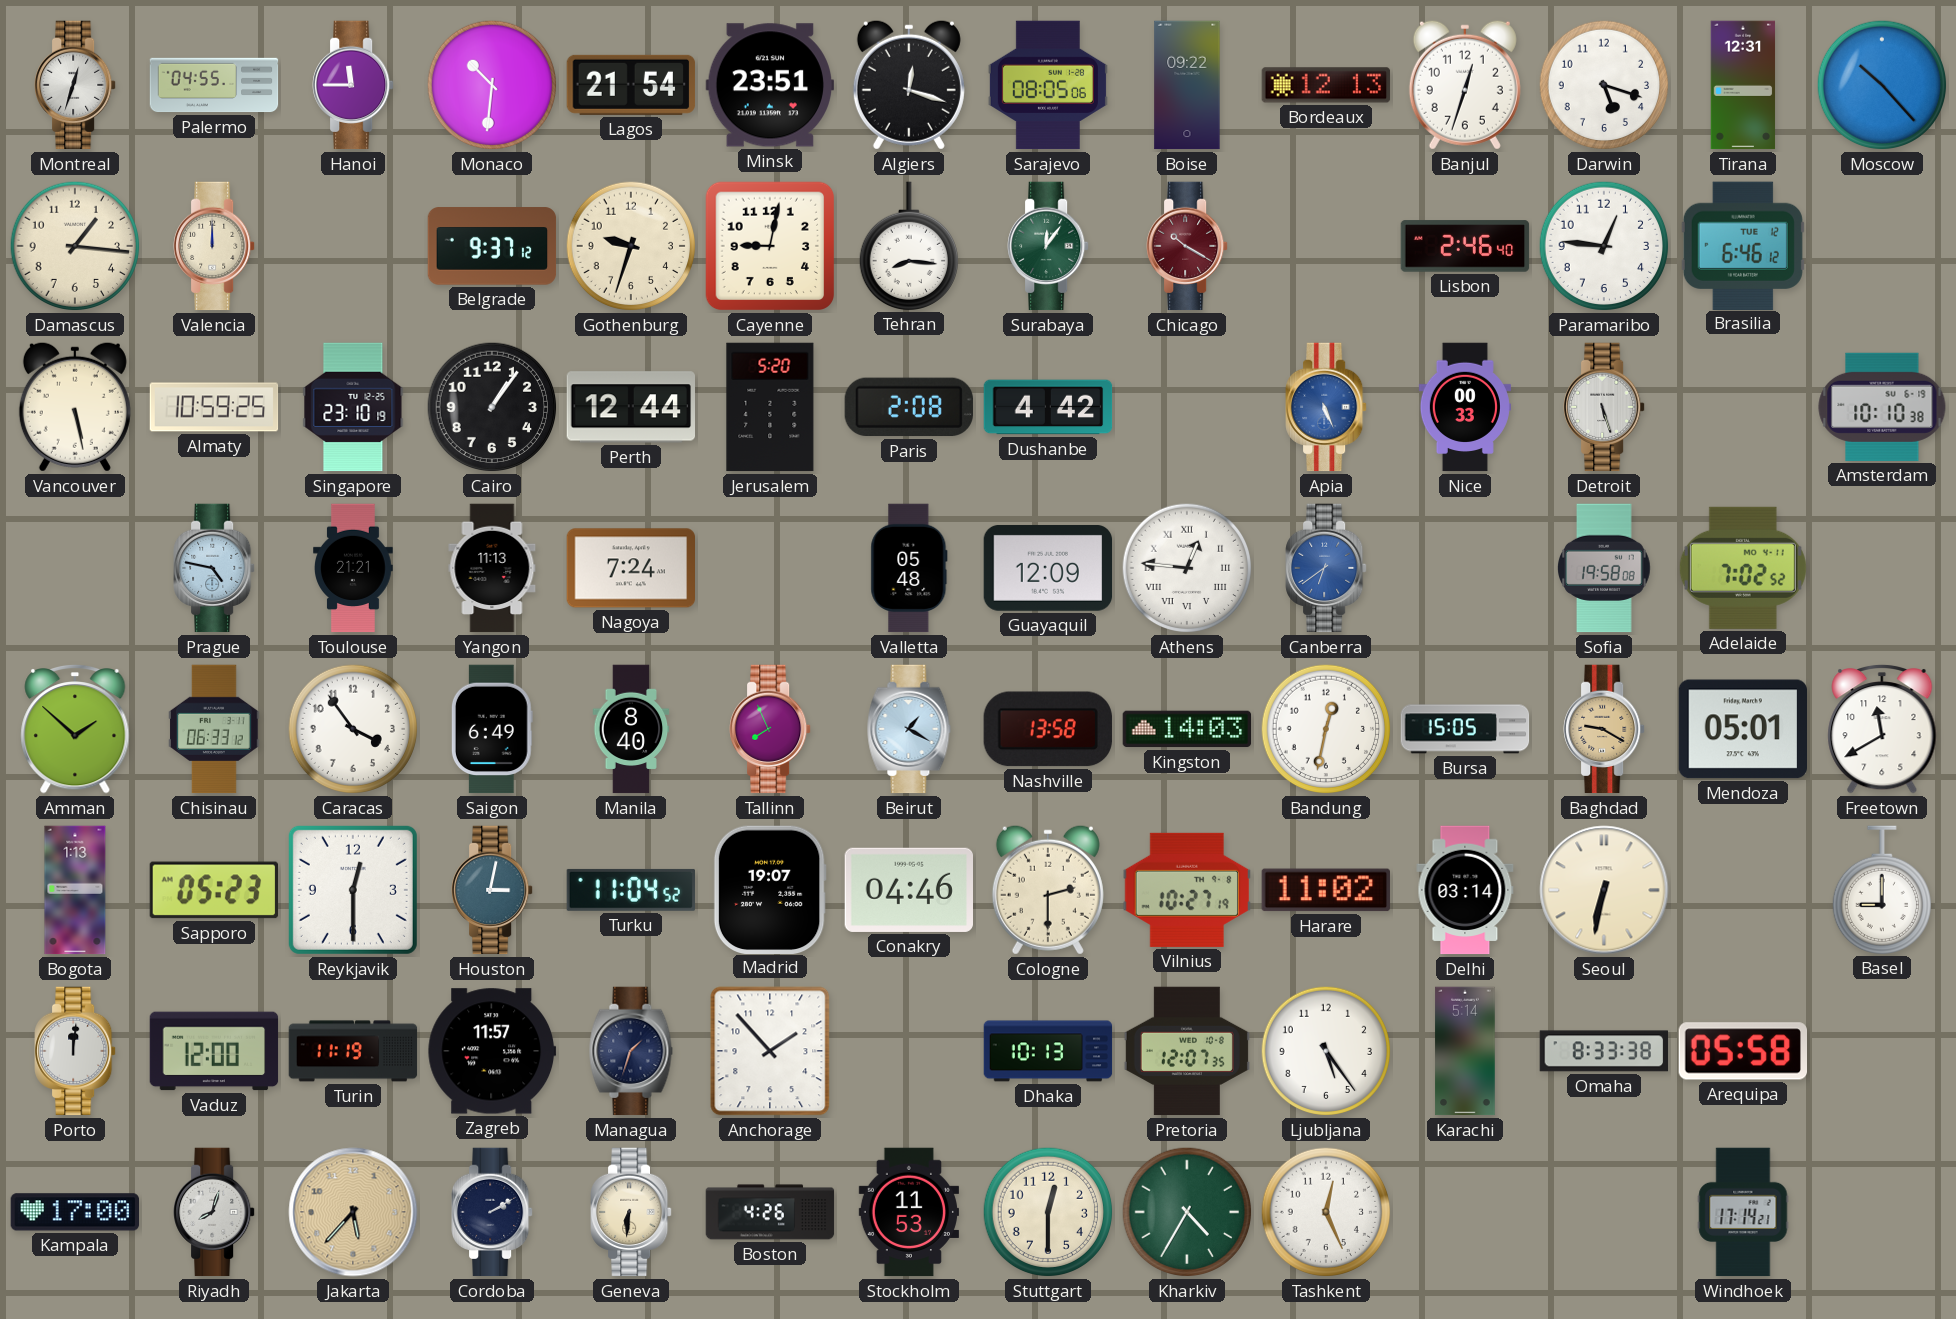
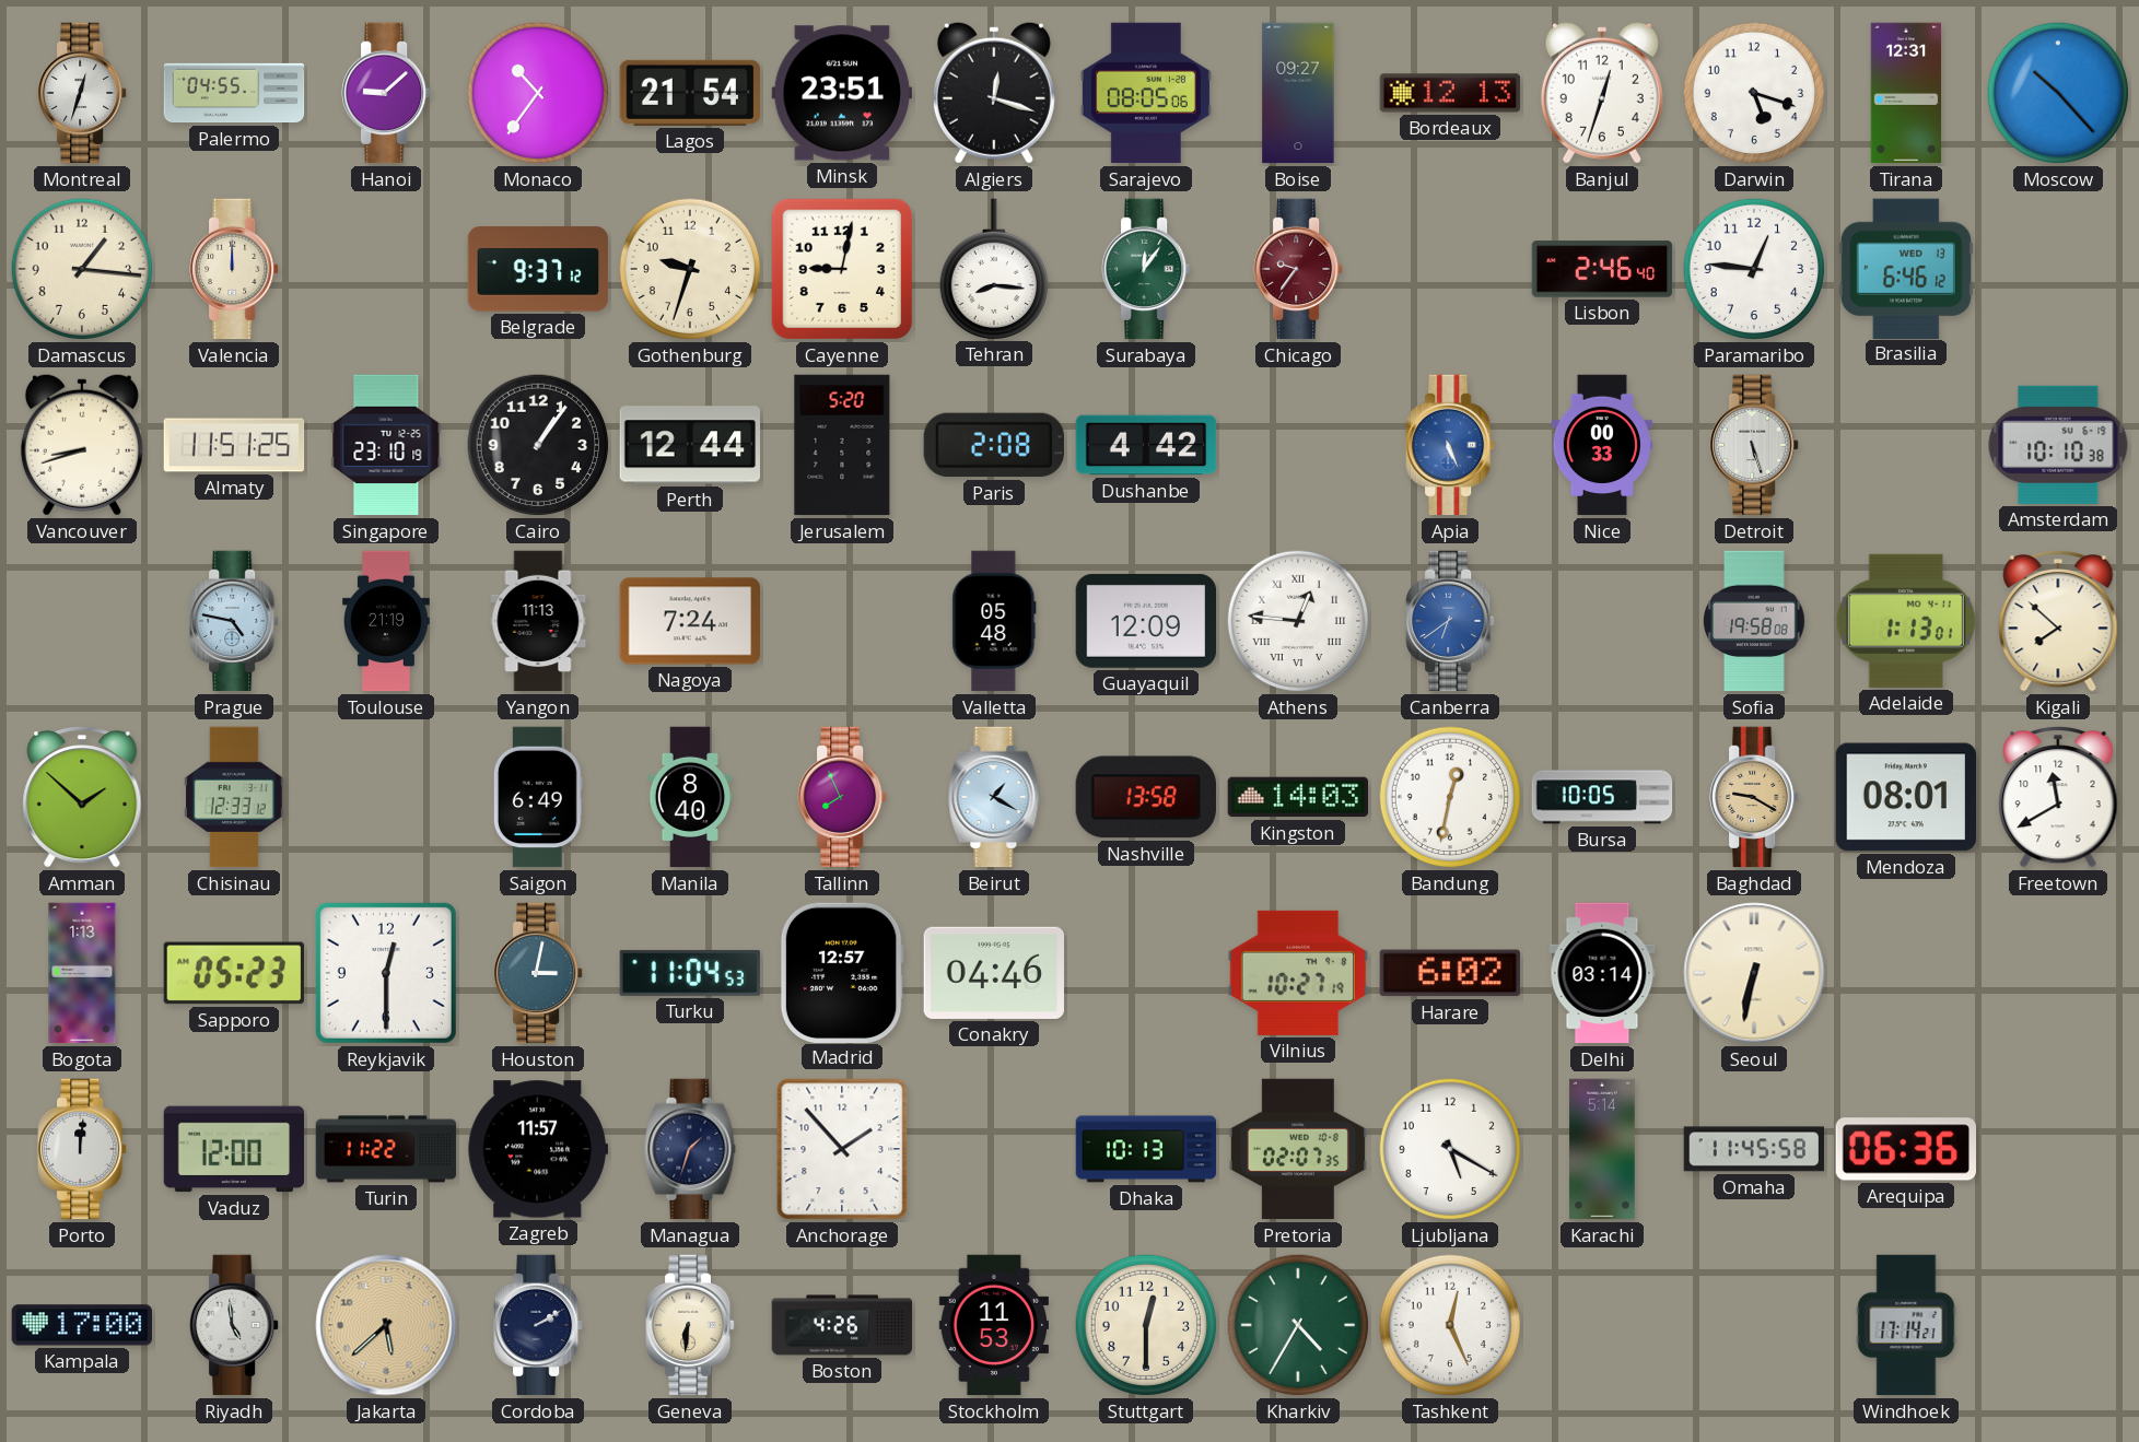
Hanoi: 11:45 -> 9:08
Monaco: 10:31 -> 10:36
Boise: 09:22 -> 09:27
Chicago: 10:20 -> 9:36
Brasilia date: TUE 12 -> WED 13
Vancouver: 5:28 -> 8:42
Almaty: 10:59 -> 11:51
Toulouse: 21:21 -> 21:19
Adelaide: 7:02 -> 1:13
Kigali: none -> 7:52
Chisinau: 06:33 -> 12:33
Caracas: 3:54 -> none
Bursa: 15:05 -> 10:05
Mendoza: 05:01 -> 08:01
Turku: 11:04:52 -> 11:04:53
Madrid: 19:07 -> 12:57
Cologne: 2:30 -> none
Harare: 11:02 -> 6:02
Basel: 9:00 -> none
Turin: 11:19 -> 11:22
Pretoria: 12:07 -> 02:07
Ljubljana: 5:24 -> 5:20
Omaha: 8:33 -> 11:45
Arequipa: 05:58 -> 06:36
Riyadh: 8:03 -> 4:59
Jakarta: 5:37 -> 5:38
